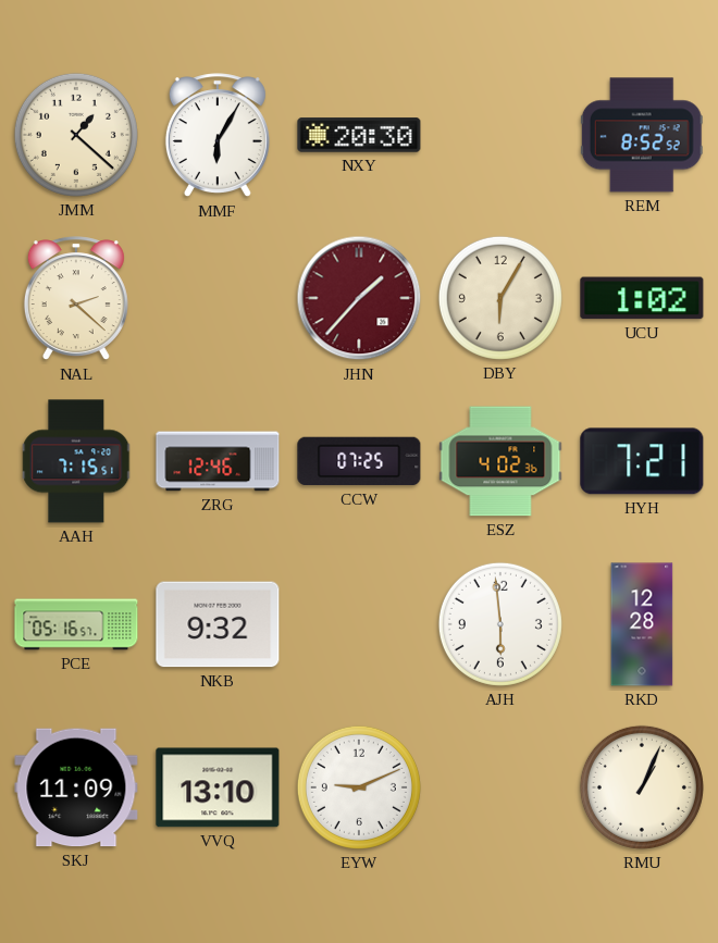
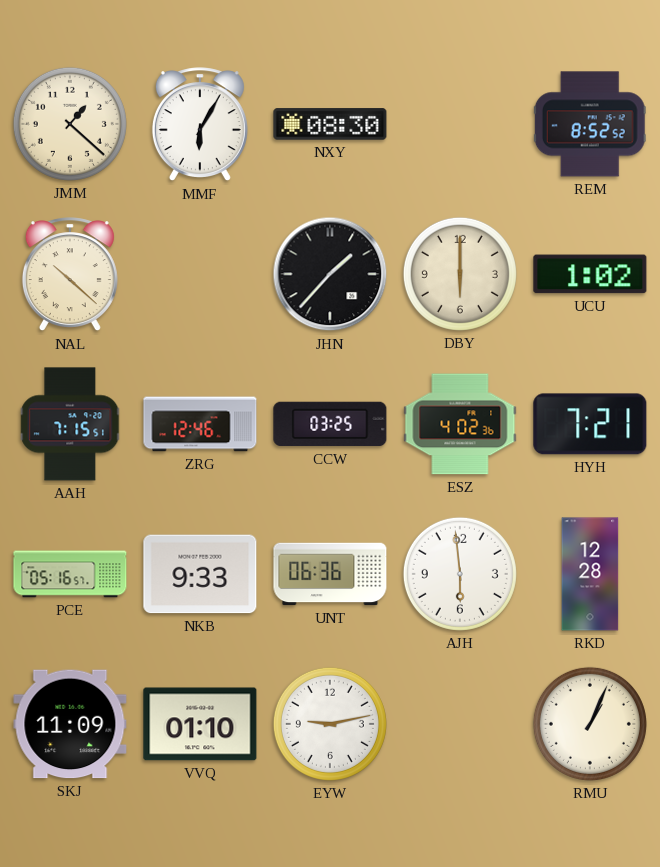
NXY: 20:30 -> 08:30
NAL: 2:22 -> 10:22
JHN dial: burgundy -> black
DBY: 6:05 -> 6:00
CCW: 07:25 -> 03:25
NKB: 9:32 -> 9:33
UNT: none -> 06:36
VVQ: 13:10 -> 01:10
EYW: 9:11 -> 9:13
